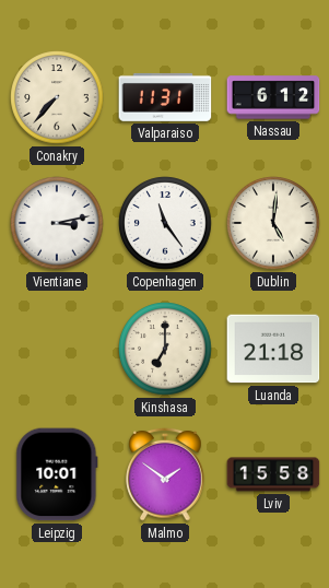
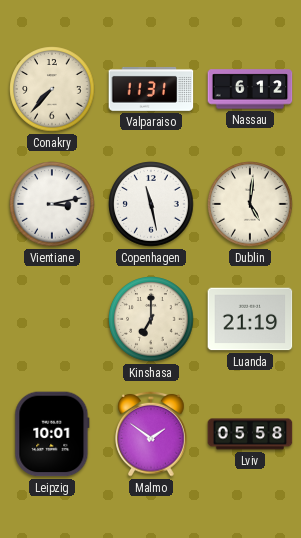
Copenhagen: 11:24 -> 11:28
Luanda: 21:18 -> 21:19
Lviv: 15:58 -> 05:58
